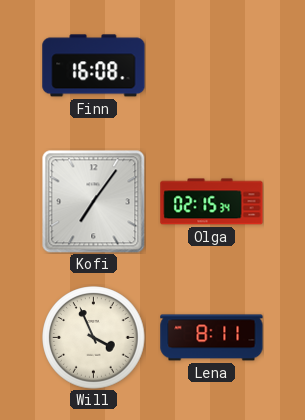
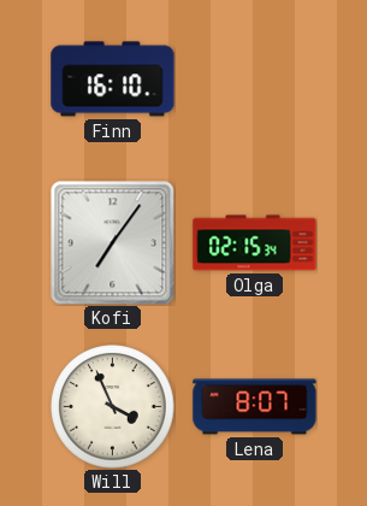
Finn: 16:08 -> 16:10
Lena: 8:11 -> 8:07
